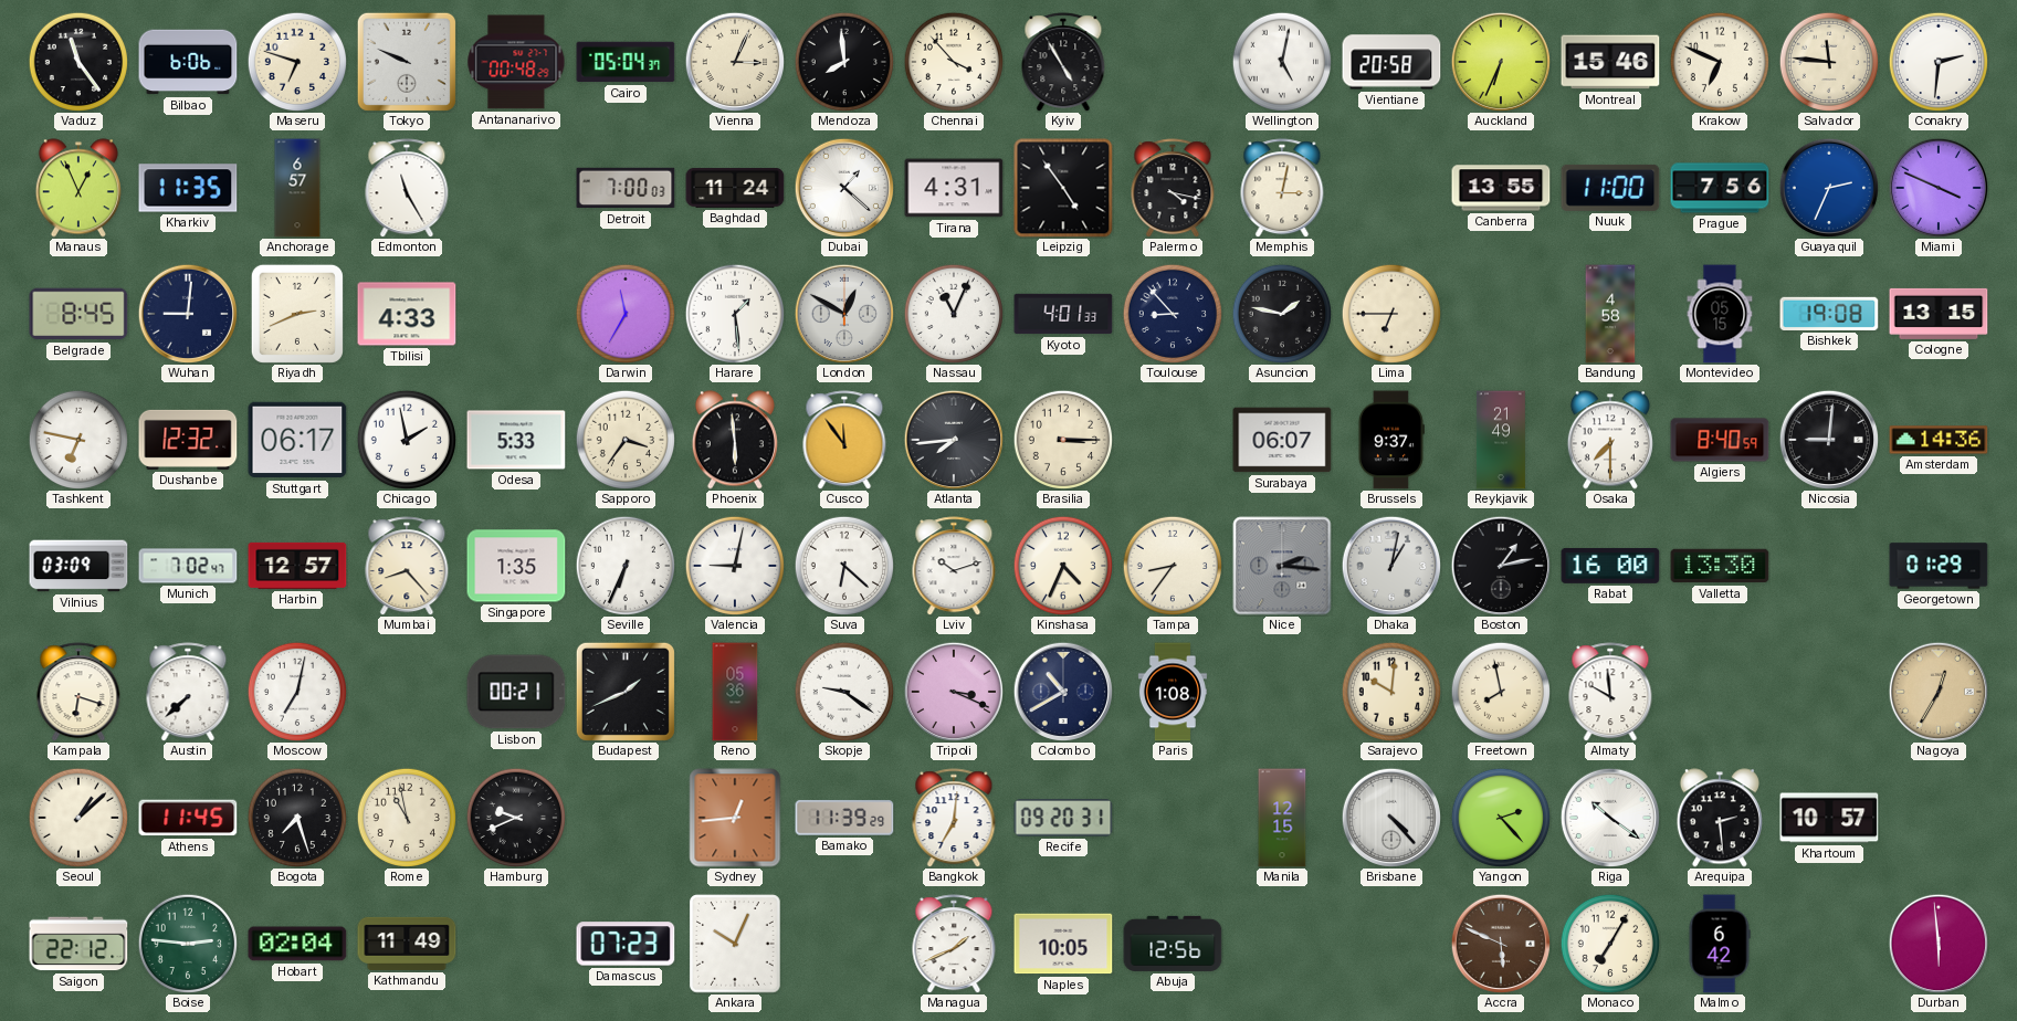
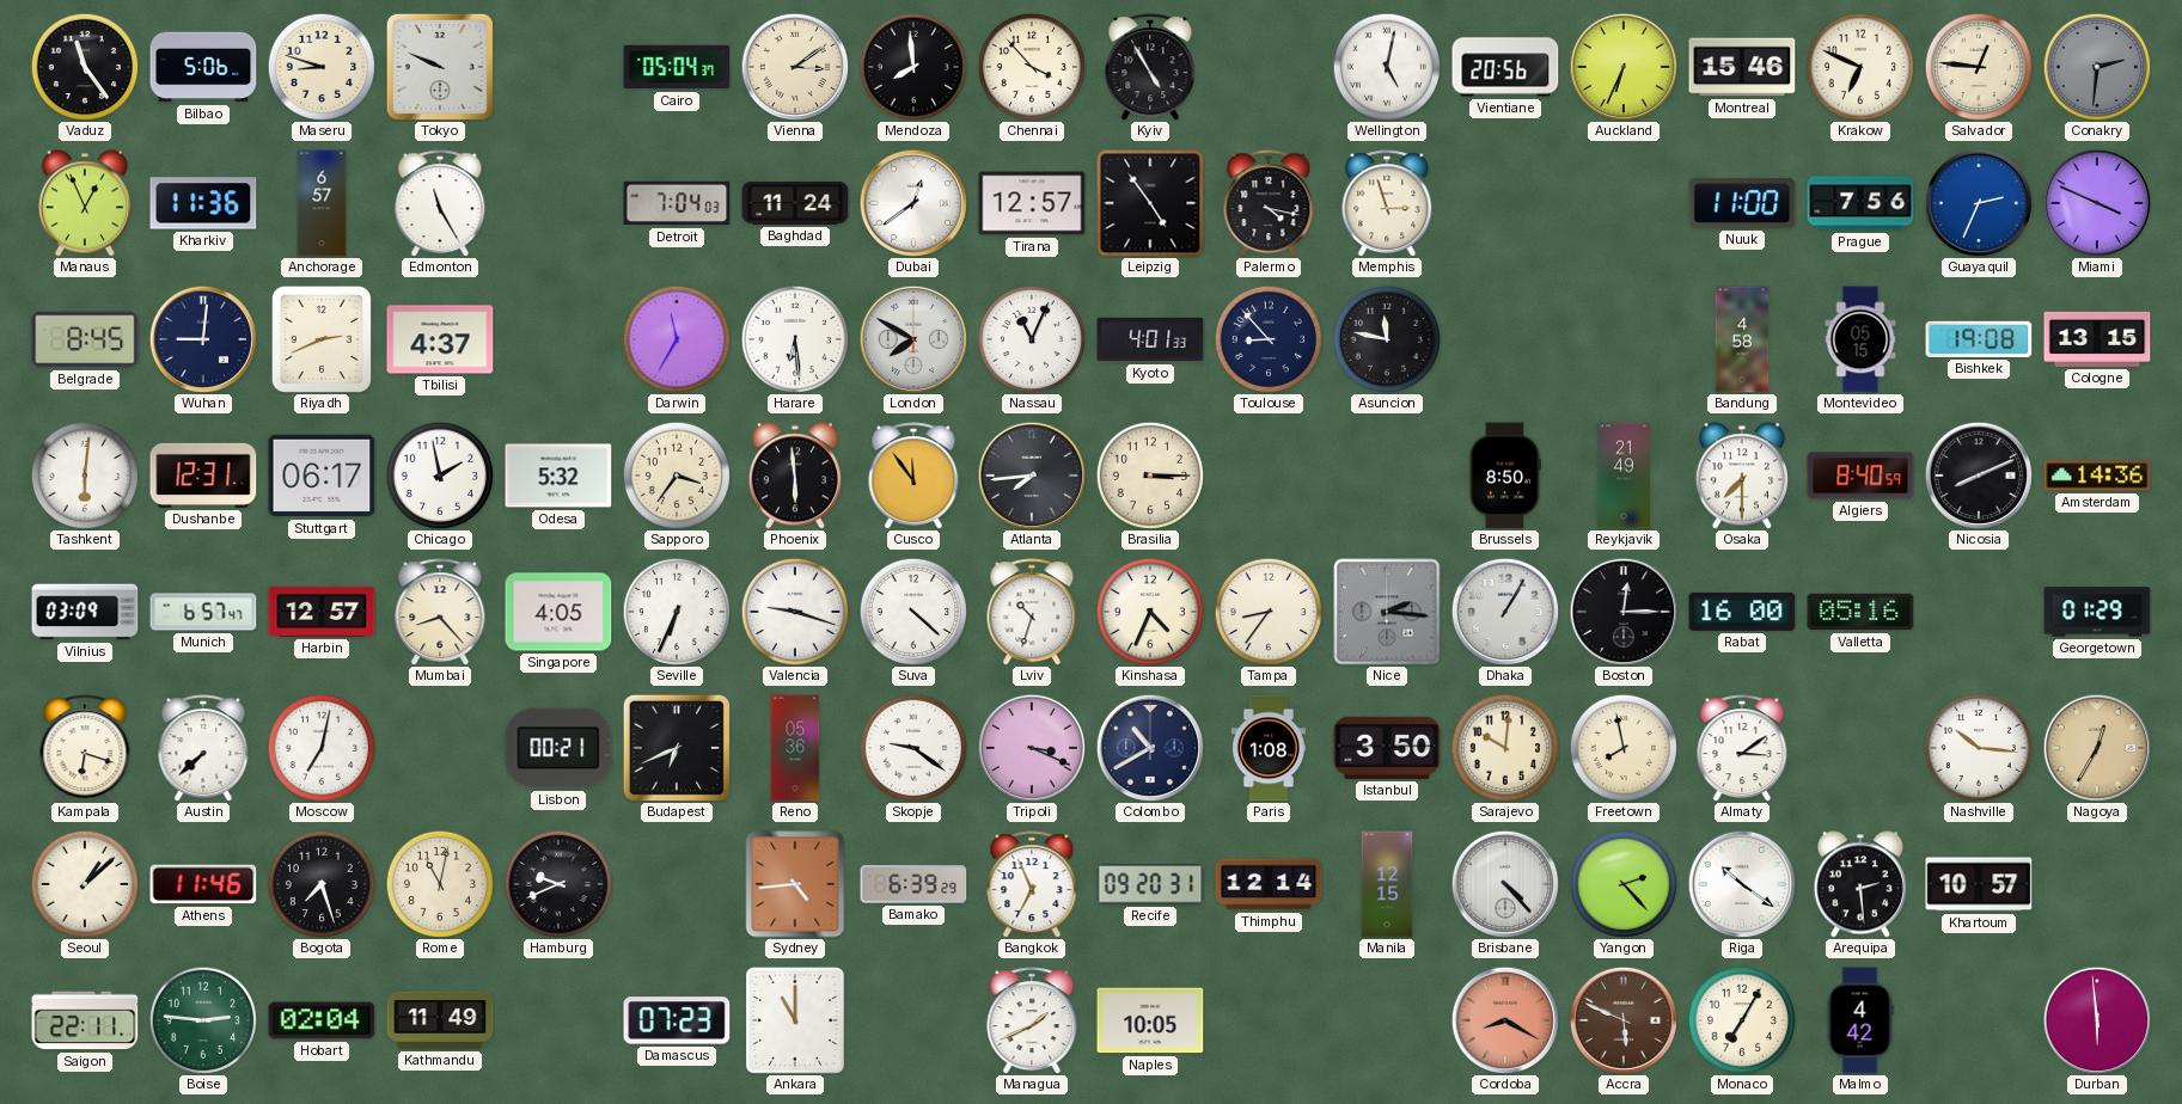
Bilbao: 6:06 -> 5:06
Maseru: 6:48 -> 8:48
Antananarivo: 00:48 -> none
Vienna: 3:04 -> 3:09
Vientiane: 20:58 -> 20:56
Salvador: 11:46 -> 12:46
Conakry dial: white -> grey
Kharkiv: 11:35 -> 11:36
Detroit: 7:00 -> 7:04
Dubai: 1:22 -> 12:39
Tirana: 4:31 -> 12:57
Memphis: 3:02 -> 2:57
Canberra: 13:55 -> none
Tbilisi: 4:33 -> 4:37
Harare: 1:29 -> 6:29
London: 12:50 -> 7:50
Asuncion: 1:47 -> 11:47
Lima: 6:45 -> none
Tashkent: 6:47 -> 6:01
Dushanbe: 12:32 -> 12:31
Odesa: 5:33 -> 5:32
Surabaya: 06:07 -> none
Brussels: 9:37 -> 8:50
Nicosia: 9:01 -> 8:11
Munich: 7:02 -> 6:57
Singapore: 1:35 -> 4:05
Valencia: 9:02 -> 9:18
Suva: 6:22 -> 4:22
Lviv: 10:12 -> 10:33
Dhaka: 1:02 -> 1:05
Boston: 1:13 -> 12:15
Valletta: 13:30 -> 05:16
Budapest: 1:41 -> 6:41
Istanbul: none -> 3:50
Almaty: 9:59 -> 3:09
Nashville: none -> 10:16
Athens: 11:45 -> 11:46
Rome: 10:58 -> 11:02
Sydney: 12:44 -> 4:44
Bamako: 11:39 -> 6:39
Bangkok: 7:01 -> 6:56
Thimphu: none -> 12:14
Saigon: 22:12 -> 22:11
Ankara: 10:04 -> 11:00
Abuja: 12:56 -> none
Cordoba: none -> 8:20
Malmo: 6:42 -> 4:42
